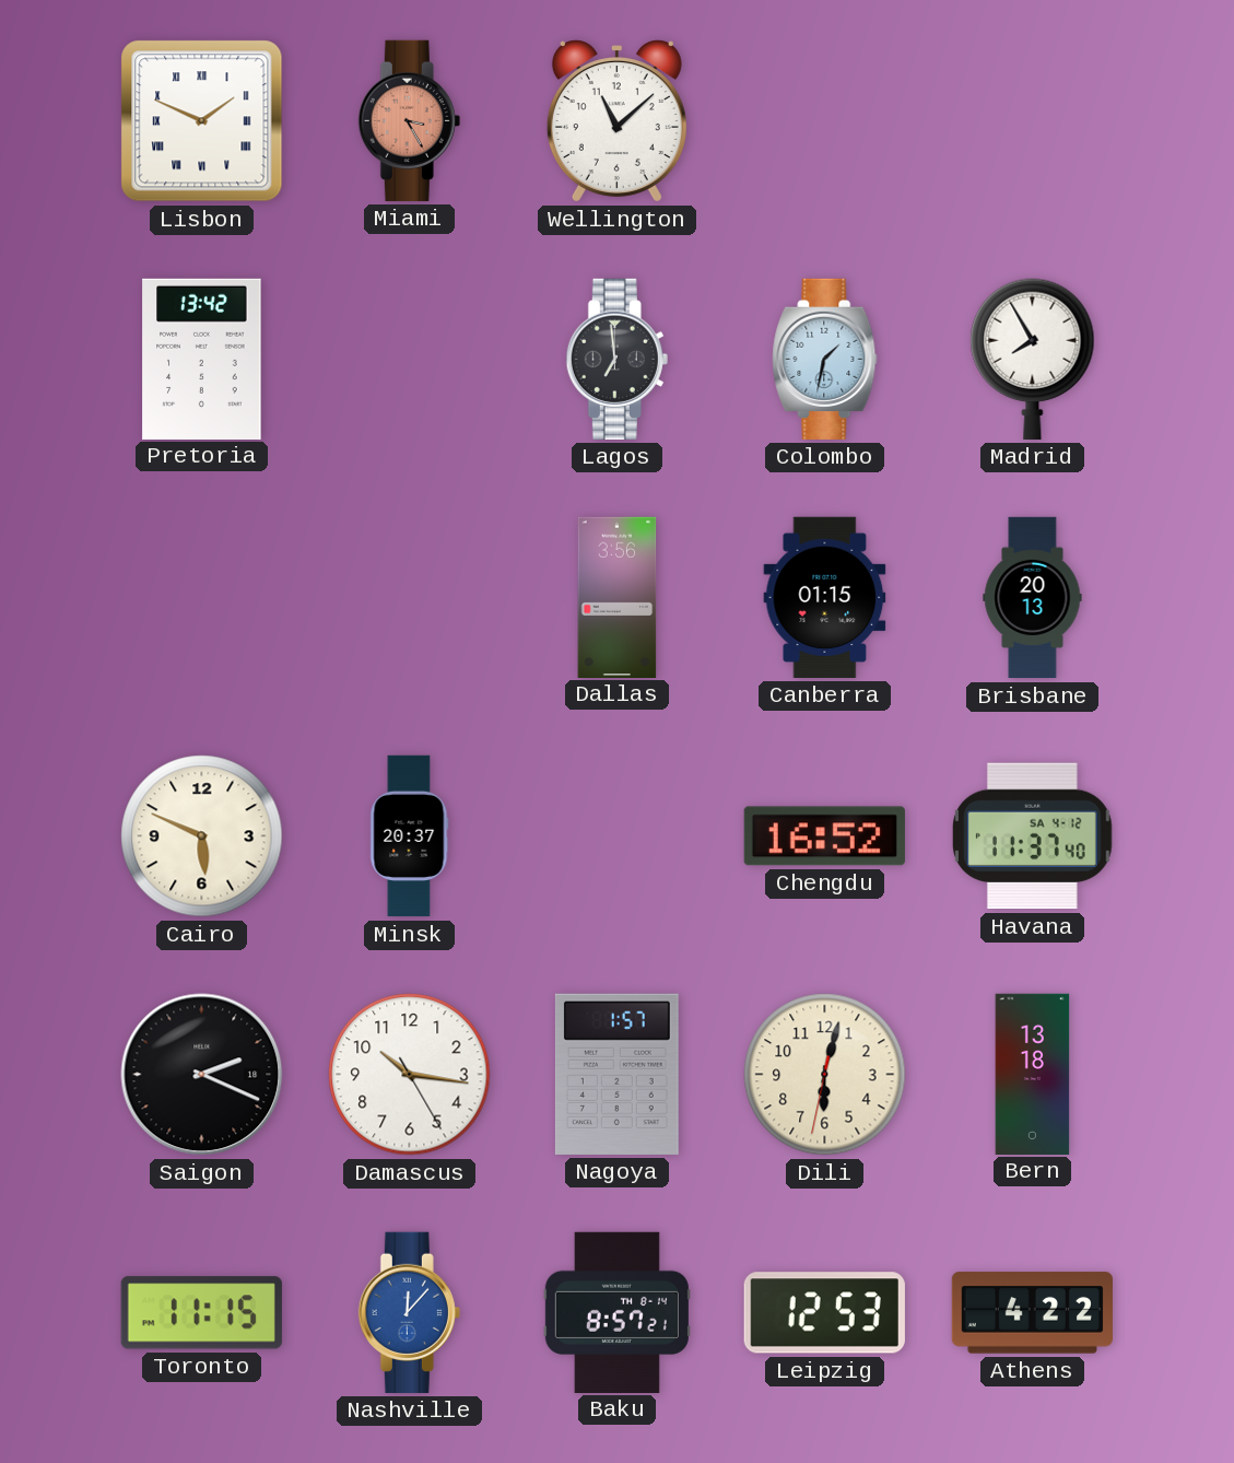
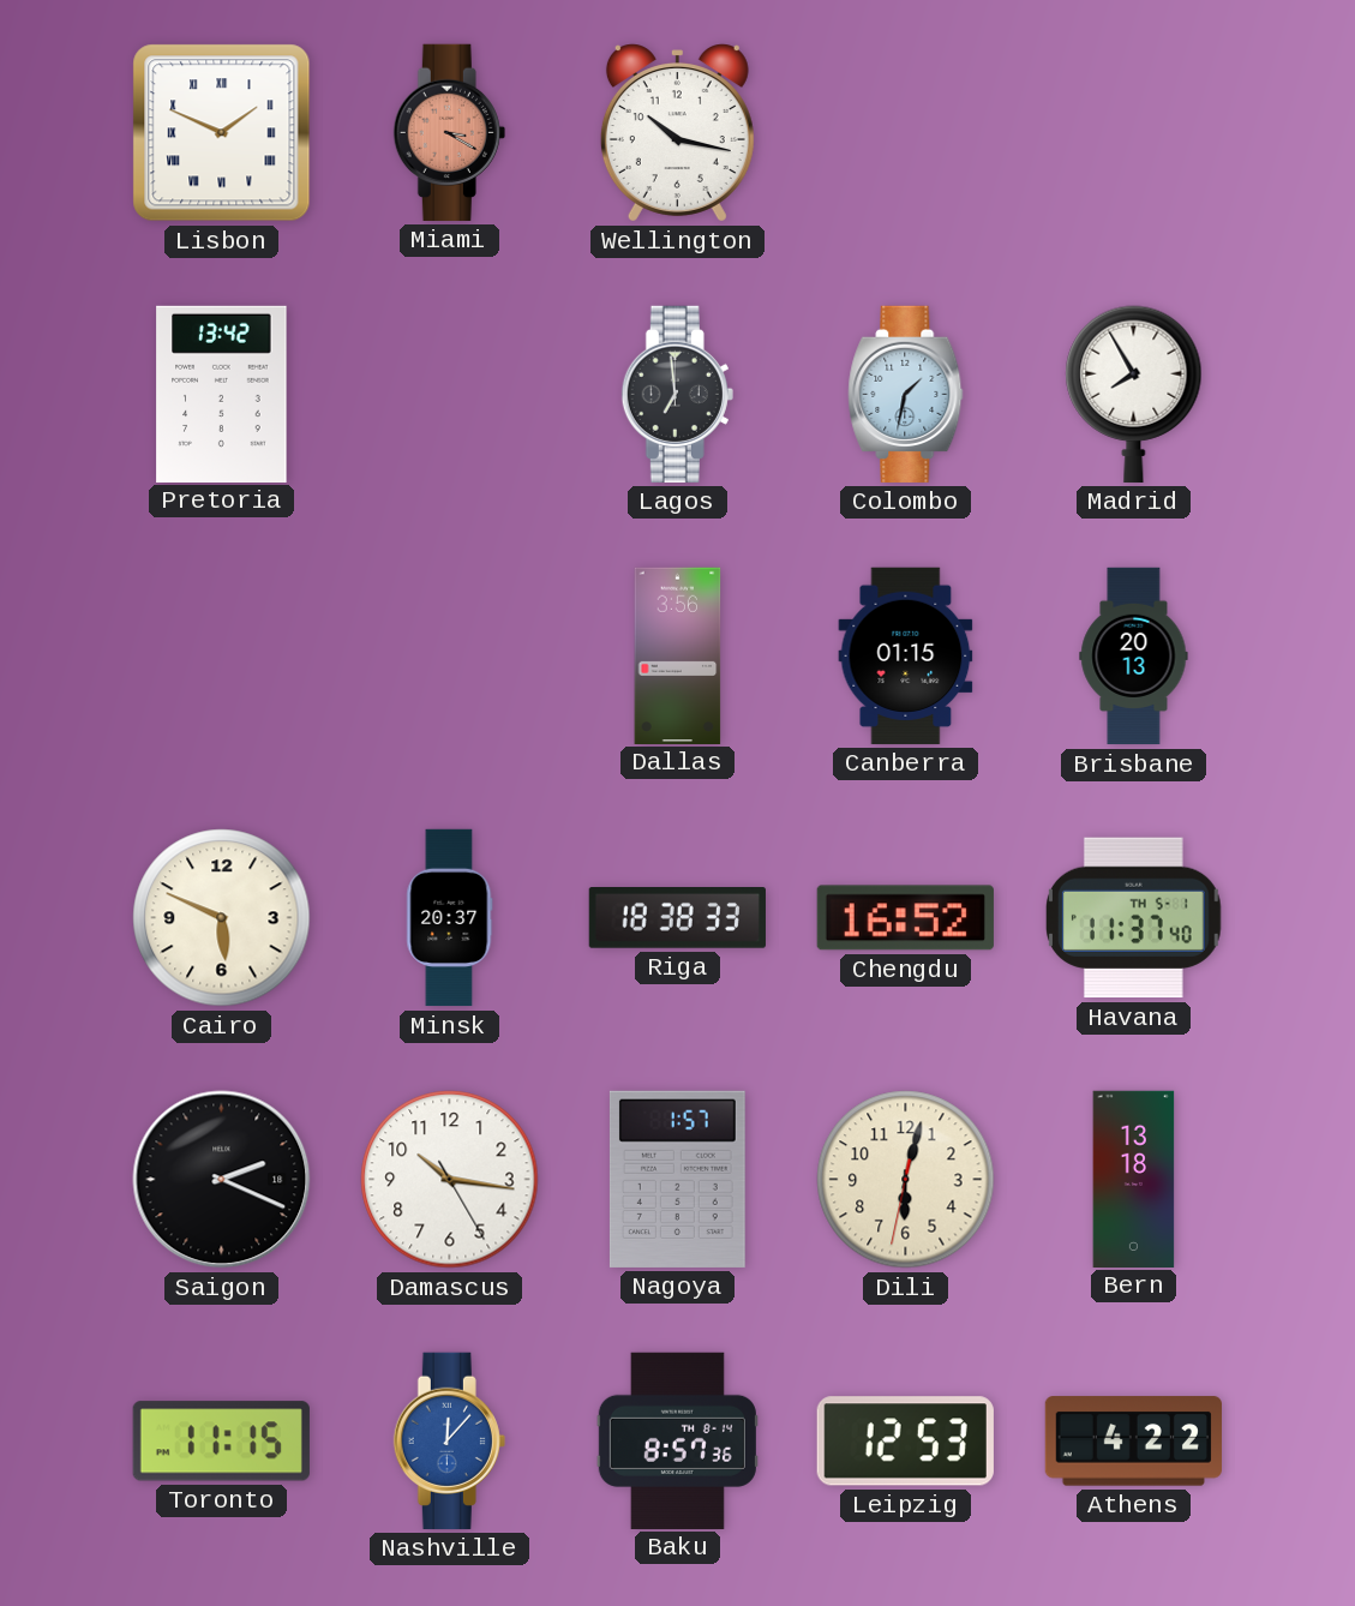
Miami: 3:25 -> 3:20
Wellington: 11:08 -> 10:17
Riga: none -> 18:38
Havana date: SA 4-12 -> TH 5-1
Baku: 8:57:21 -> 8:57:36
